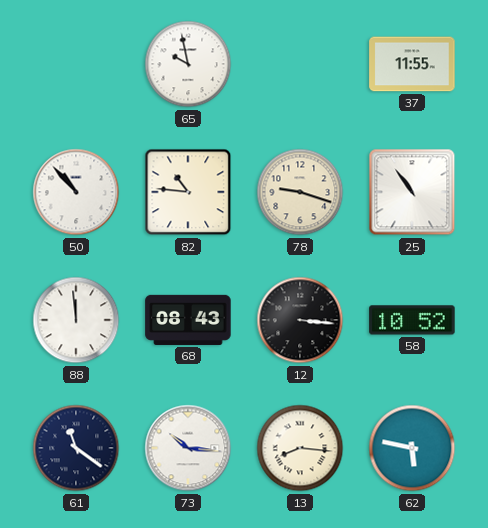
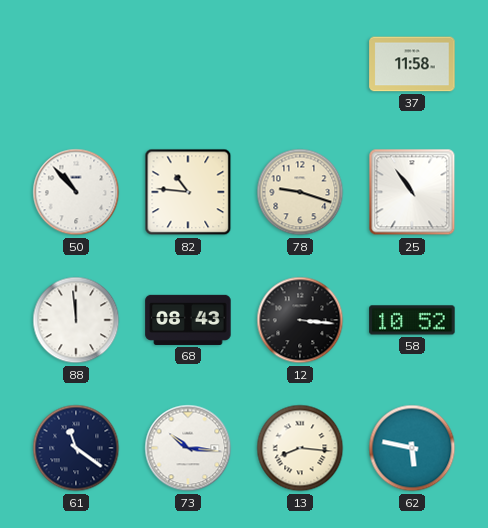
65: 9:58 -> none
37: 11:55 -> 11:58
